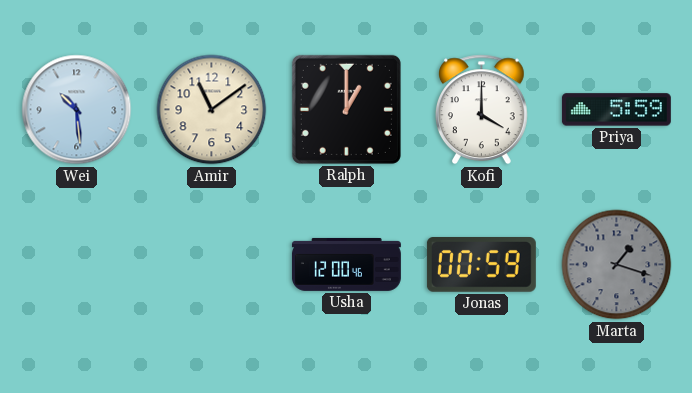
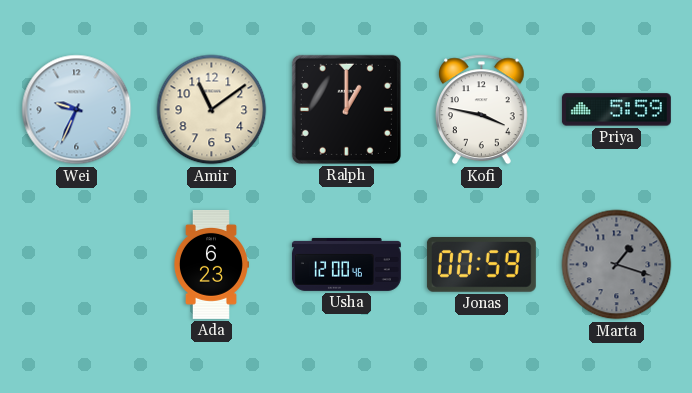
Wei: 10:29 -> 9:34
Kofi: 4:00 -> 3:47
Ada: none -> 6:23
